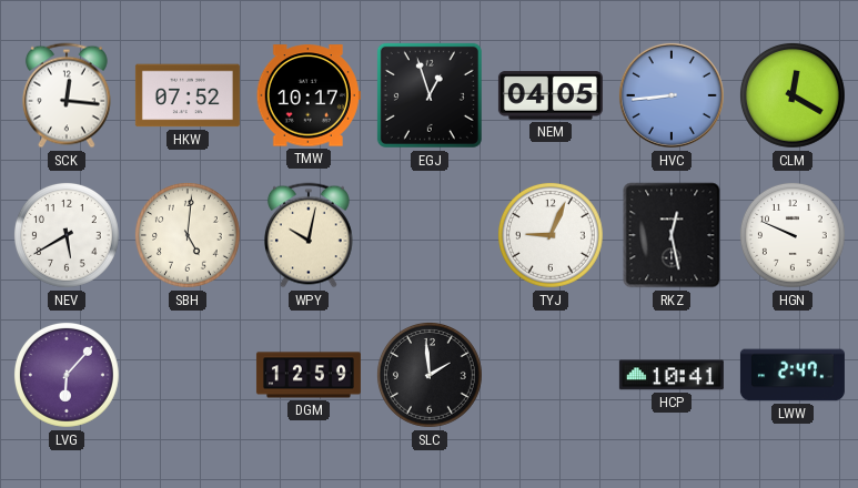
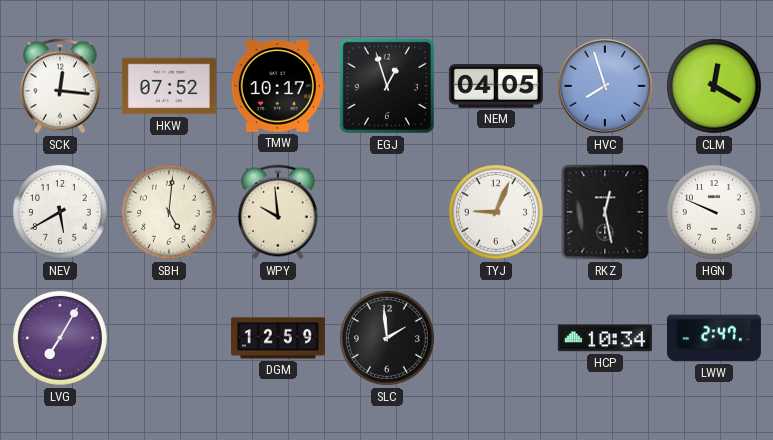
HVC: 8:44 -> 7:57
WPY: 10:02 -> 9:59
LVG: 6:07 -> 7:05
HCP: 10:41 -> 10:34
